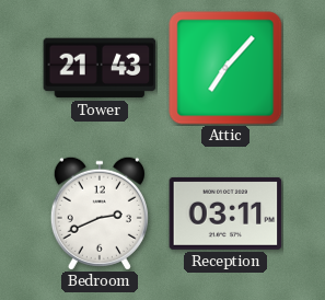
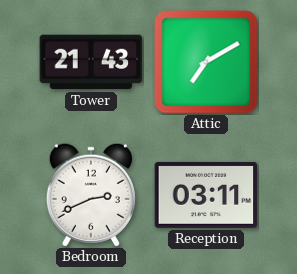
Attic: 7:07 -> 7:10
